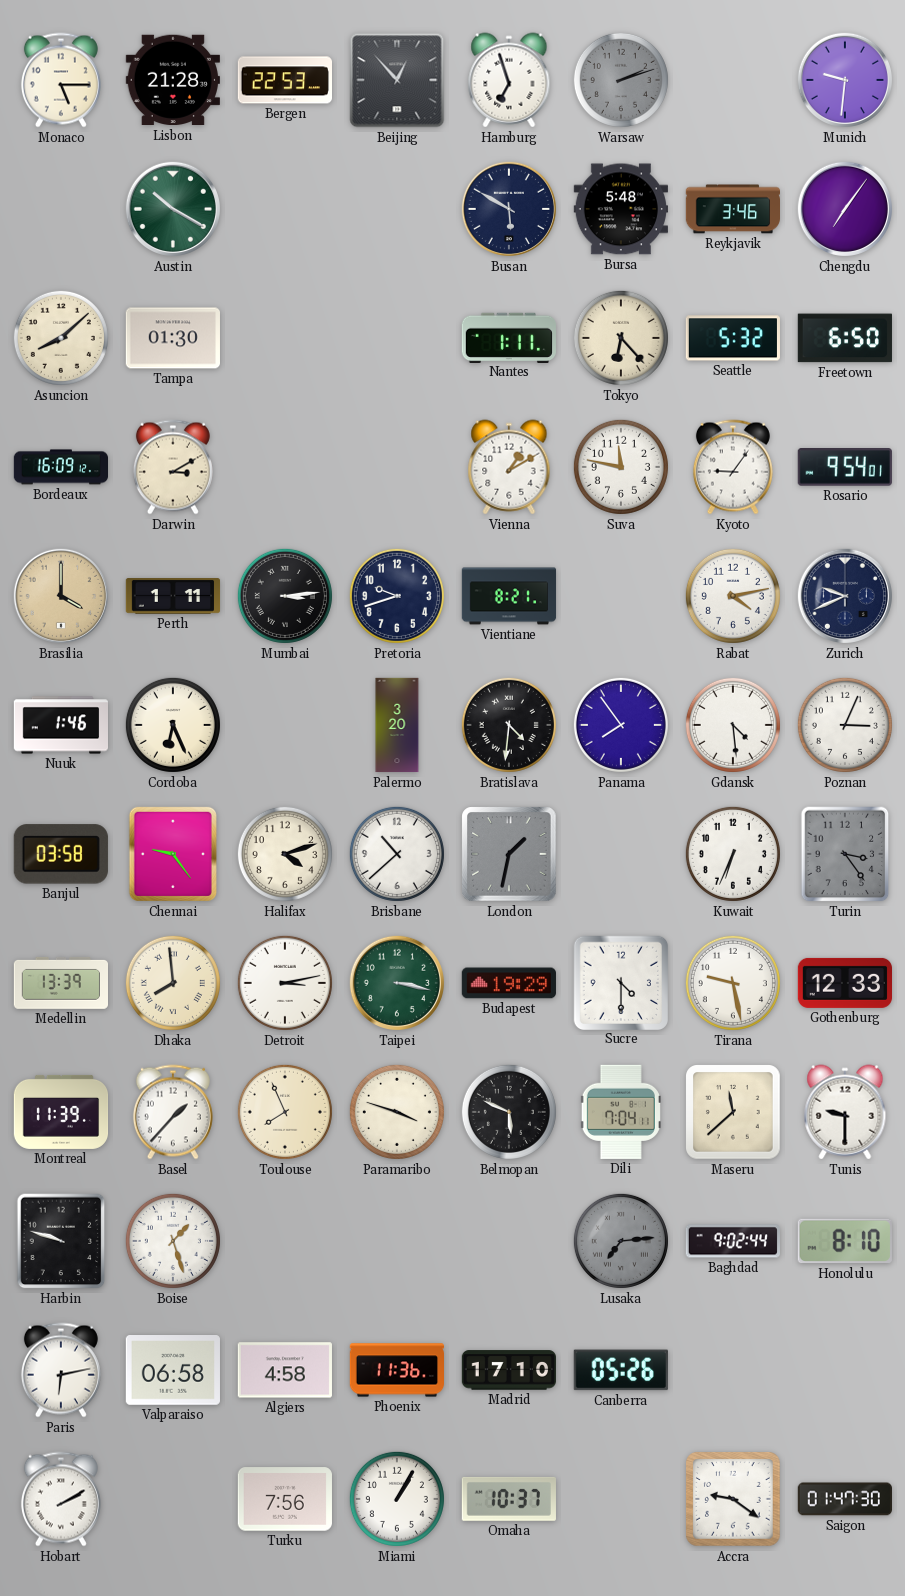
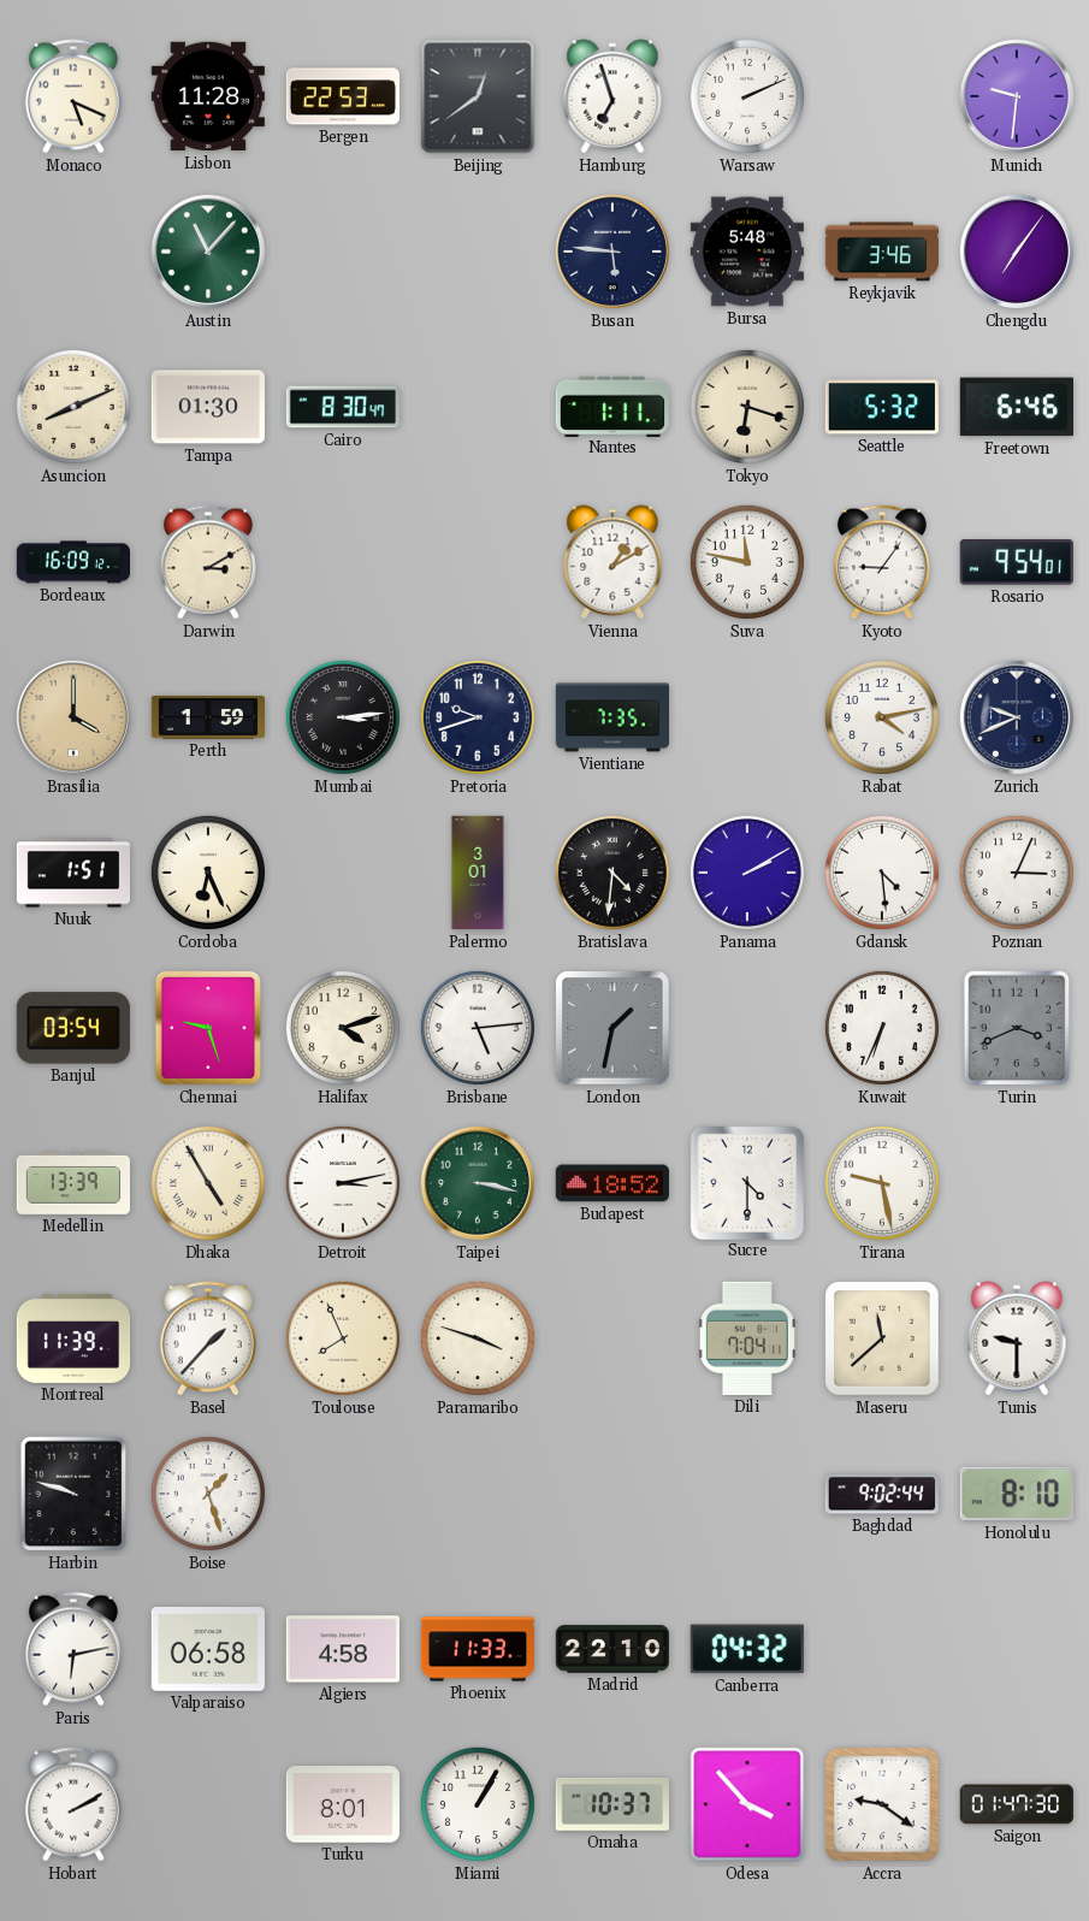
Monaco: 5:15 -> 5:19
Lisbon: 21:28 -> 11:28
Beijing: 12:53 -> 12:39
Warsaw: 2:12 -> 2:11
Warsaw dial: grey -> white
Austin: 10:20 -> 11:07
Busan: 5:50 -> 5:46
Asuncion: 8:08 -> 8:11
Cairo: none -> 8:30
Tokyo: 6:23 -> 6:18
Freetown: 6:50 -> 6:46
Perth: 1:11 -> 1:59
Vientiane: 8:21 -> 7:35
Nuuk: 1:46 -> 1:51
Palermo: 3:20 -> 3:01
Panama: 7:54 -> 2:10
Banjul: 03:58 -> 03:54
Chennai: 9:24 -> 9:27
Brisbane: 10:38 -> 5:14
Turin: 3:24 -> 3:41
Dhaka: 7:59 -> 4:55
Budapest: 19:29 -> 18:52
Gothenburg: 12:33 -> none
Belmopan: 5:49 -> none
Lusaka: 7:14 -> none
Phoenix: 11:36 -> 11:33
Madrid: 17:10 -> 22:10
Canberra: 05:26 -> 04:32
Turku: 7:56 -> 8:01
Odesa: none -> 3:53
